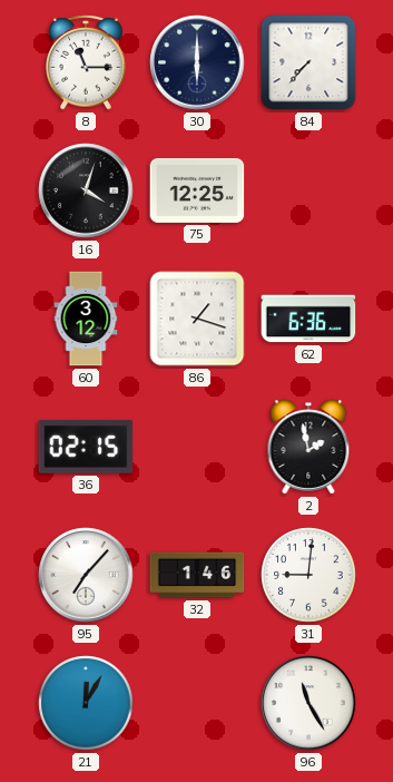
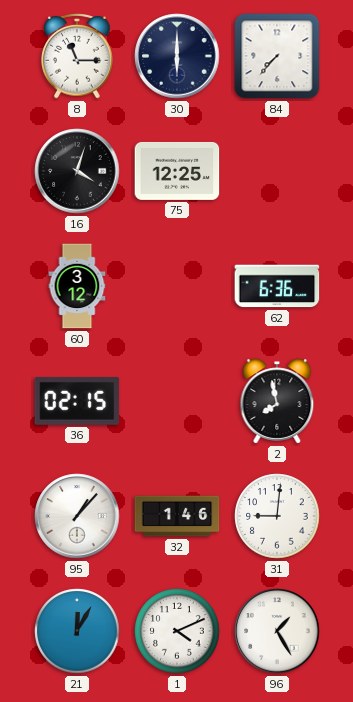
86: 1:18 -> none
2: 1:58 -> 7:58
95: 7:07 -> 1:07
1: none -> 4:11
96: 11:25 -> 1:25
